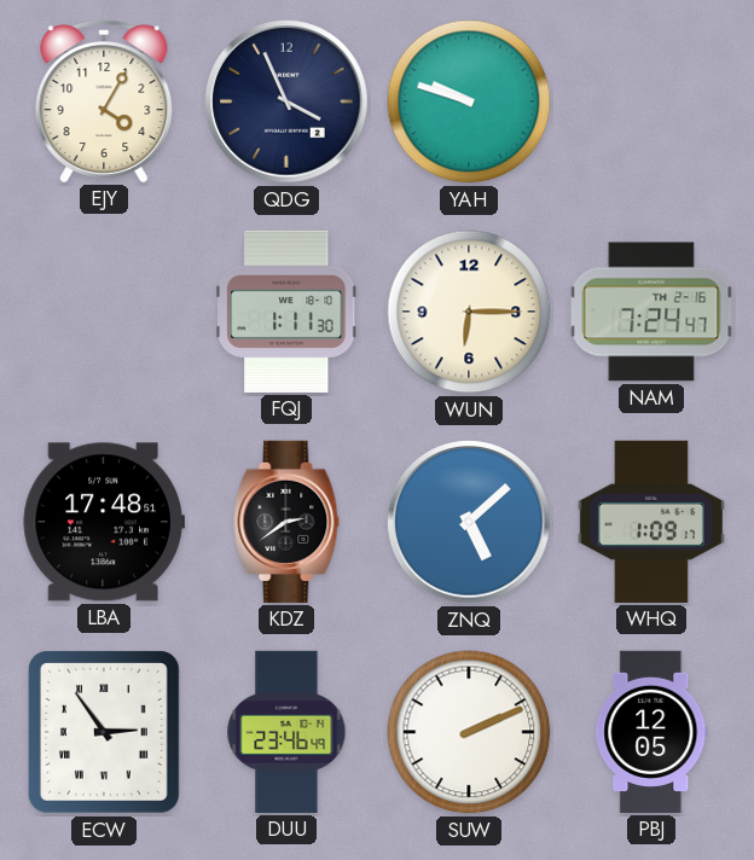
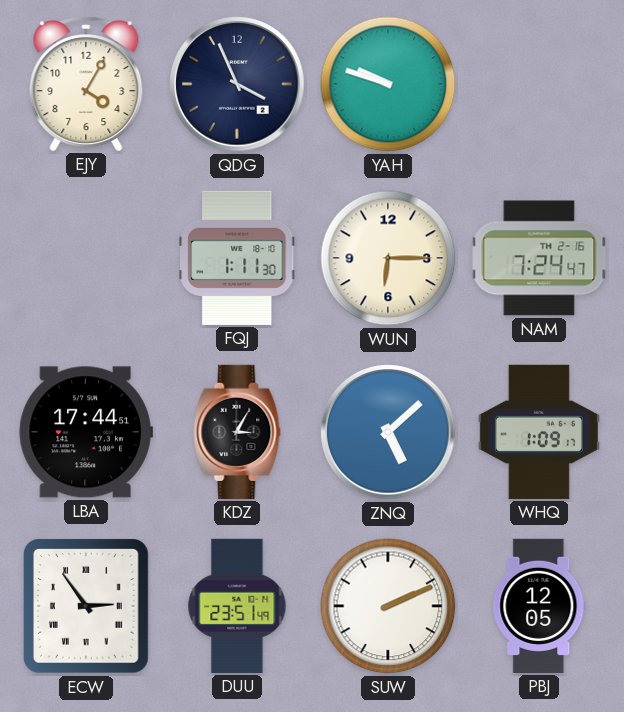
LBA: 17:48 -> 17:44
KDZ: 2:39 -> 3:05
DUU: 23:46 -> 23:51
